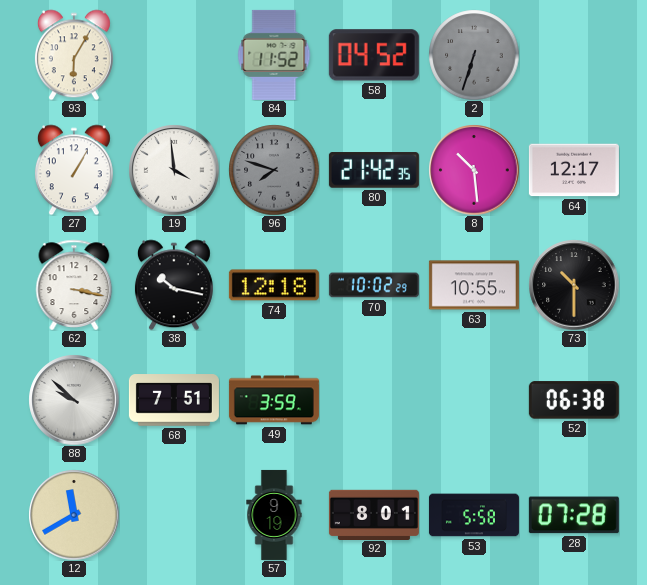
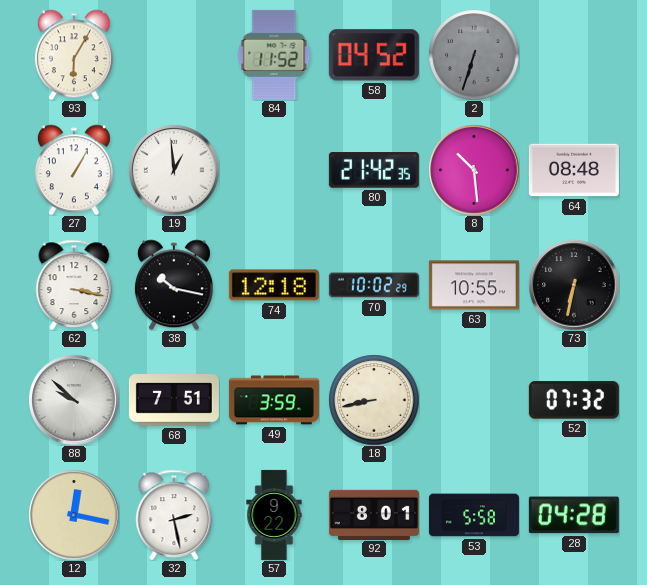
19: 3:59 -> 12:59
96: 7:48 -> none
64: 12:17 -> 08:48
73: 10:30 -> 6:32
18: none -> 8:43
52: 06:38 -> 07:32
12: 11:40 -> 12:17
32: none -> 2:28
57: 9:19 -> 9:22
28: 07:28 -> 04:28
